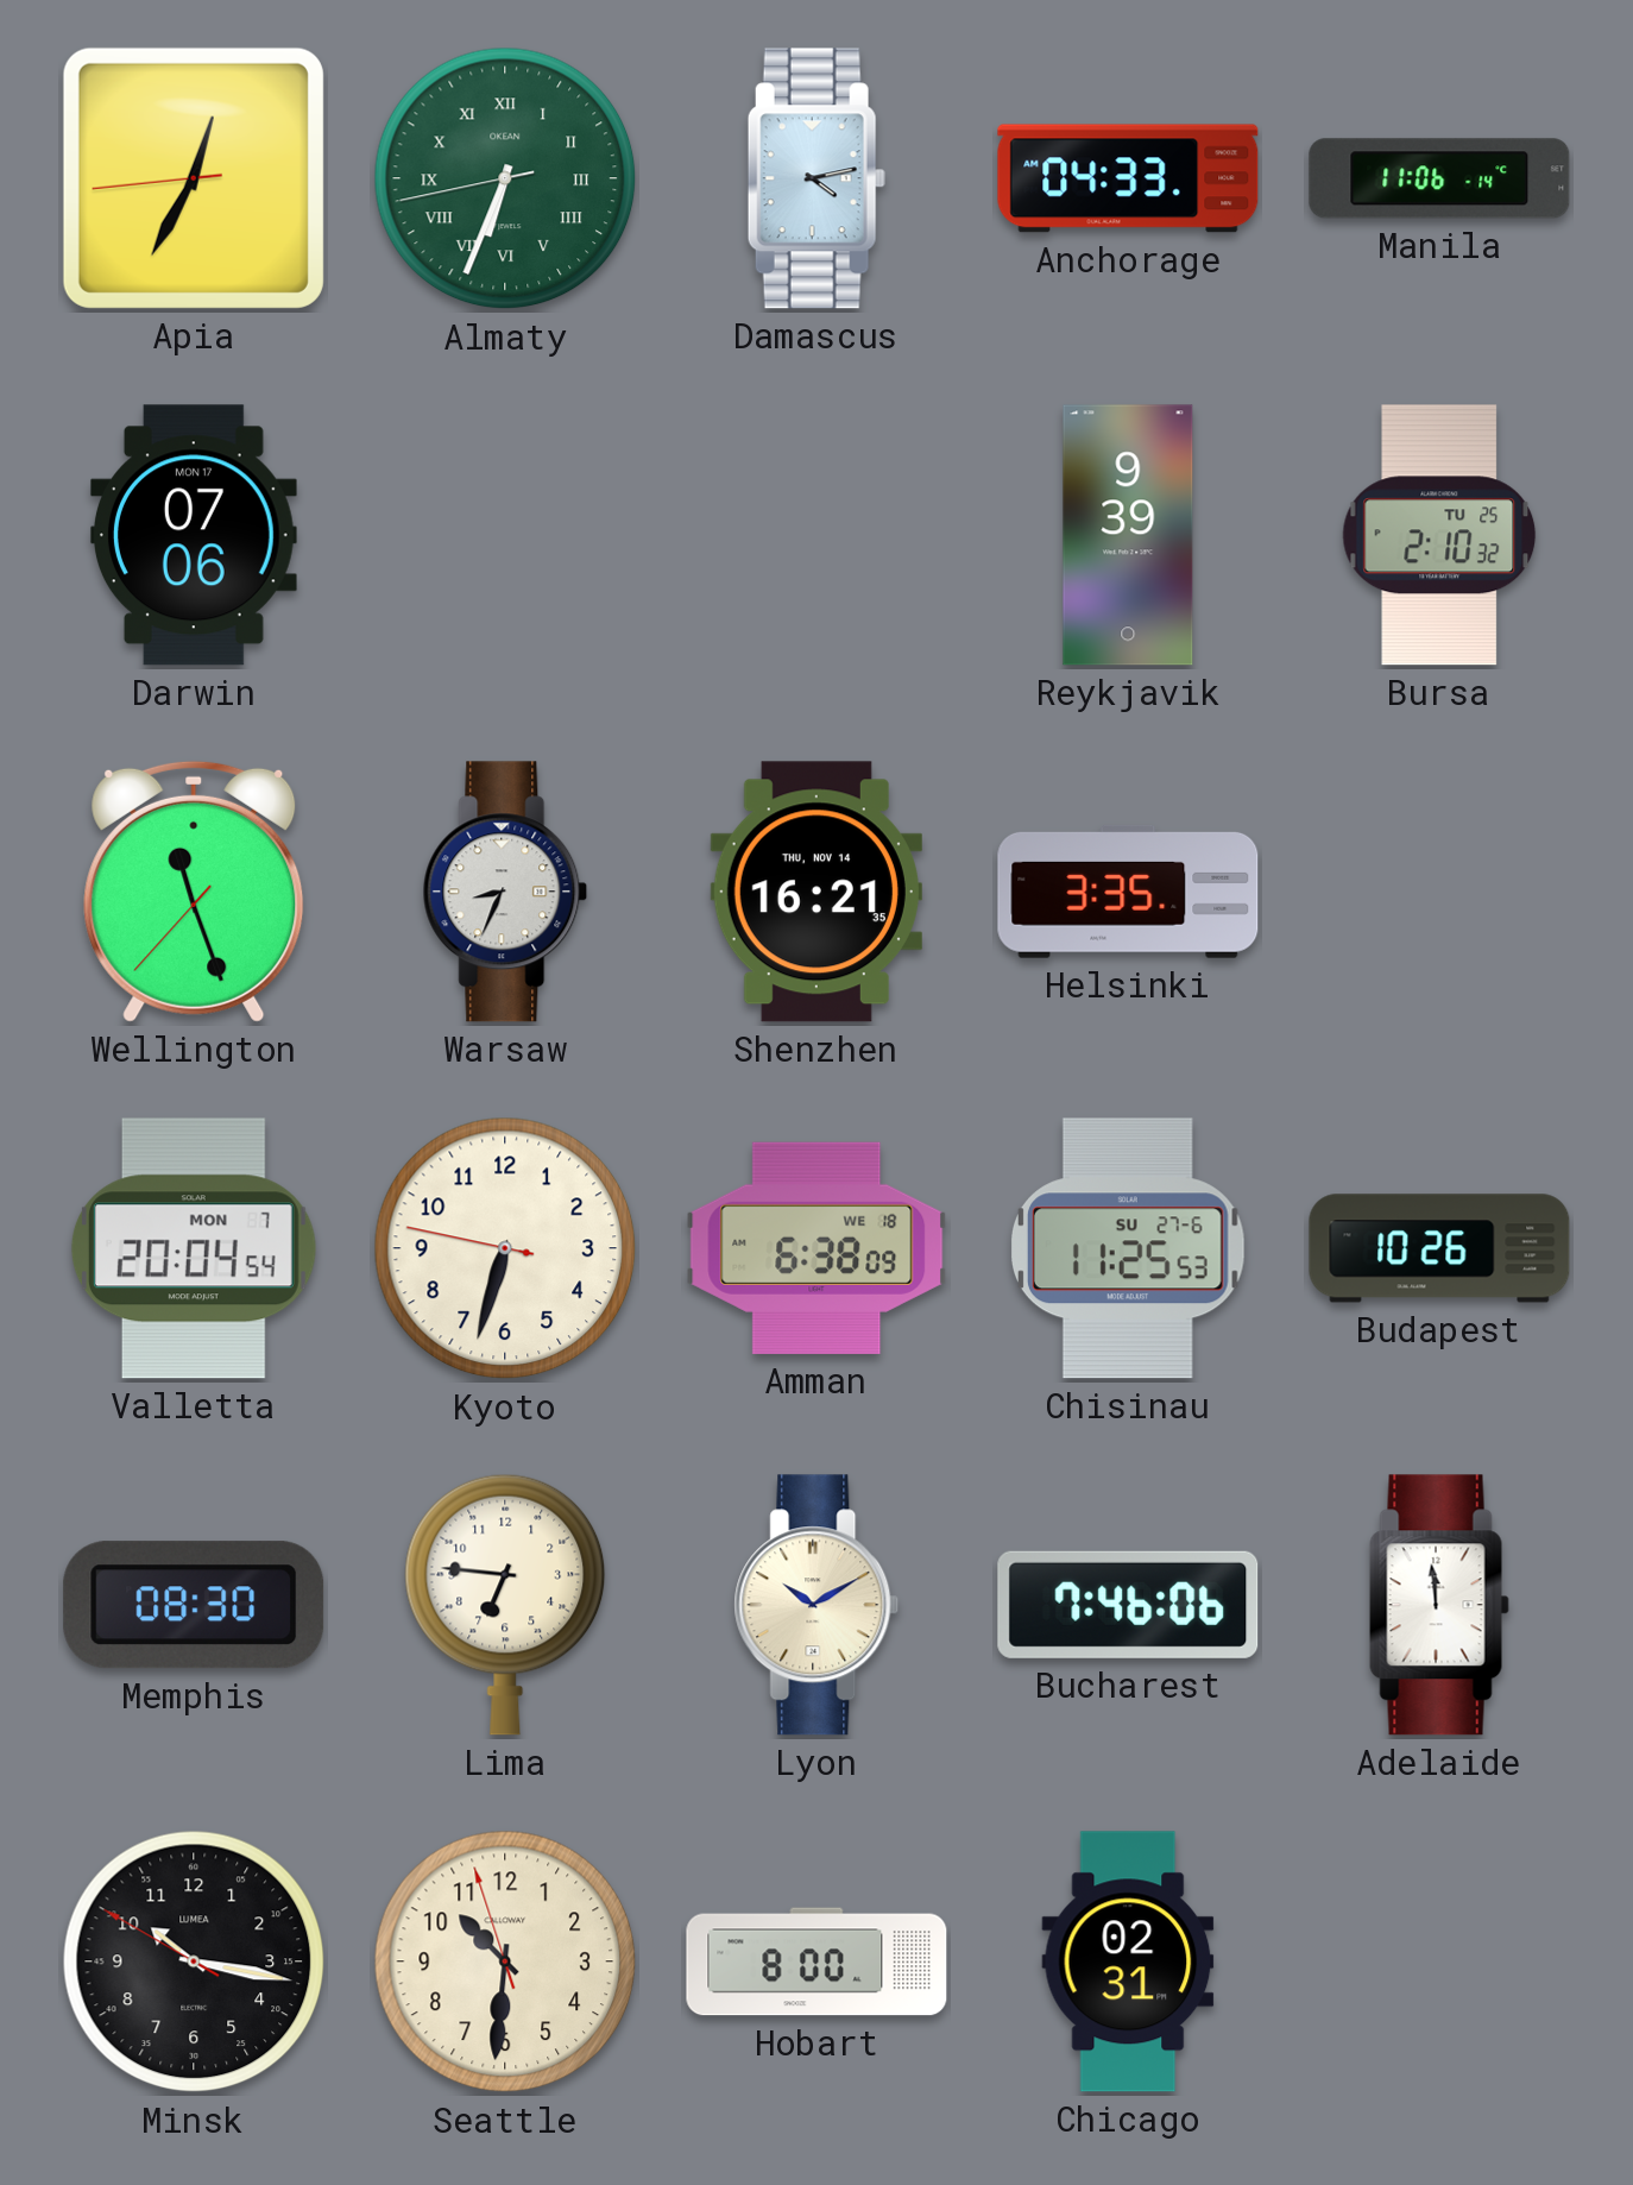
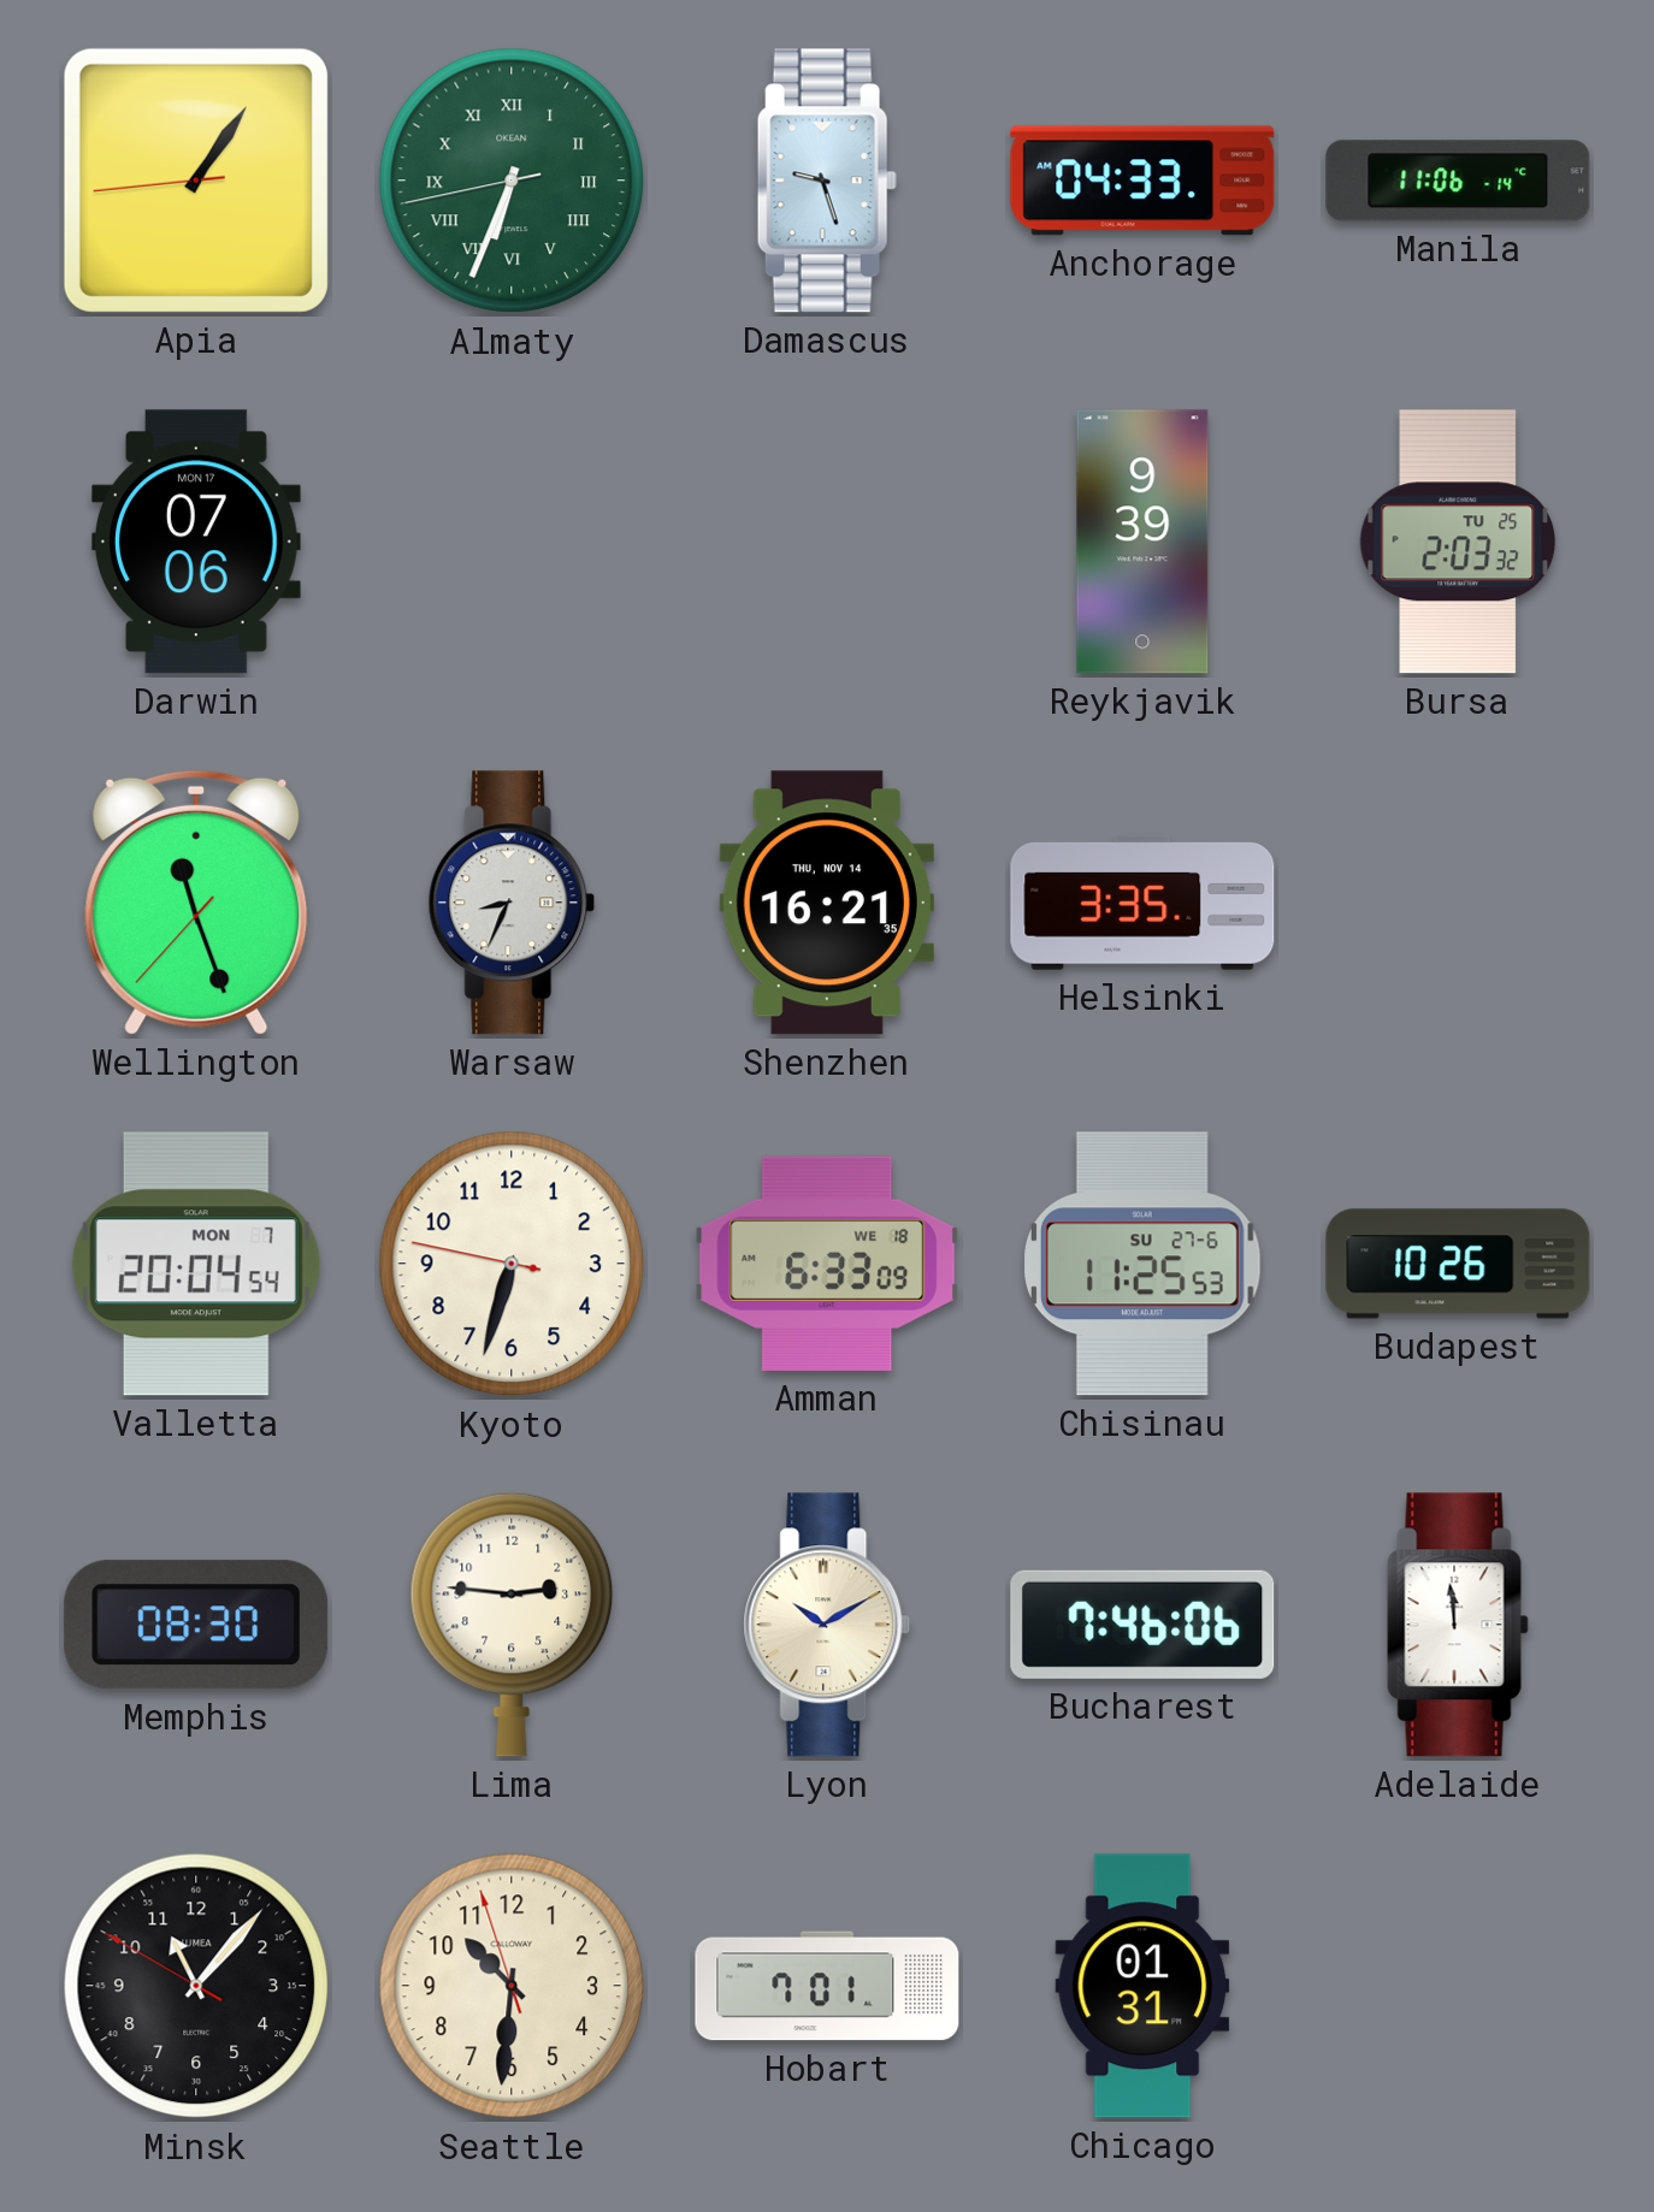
Apia: 12:34 -> 1:05
Damascus: 4:13 -> 9:27
Bursa: 2:10 -> 2:03
Amman: 6:38 -> 6:33
Lima: 6:46 -> 2:46
Minsk: 10:16 -> 11:06
Hobart: 8:00 -> 7:01
Chicago: 02:31 -> 01:31
